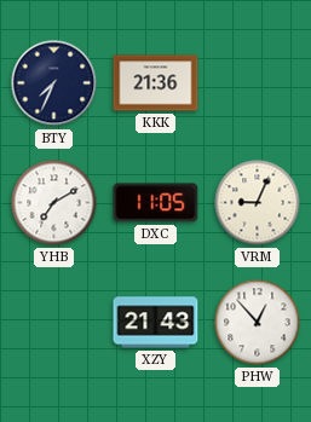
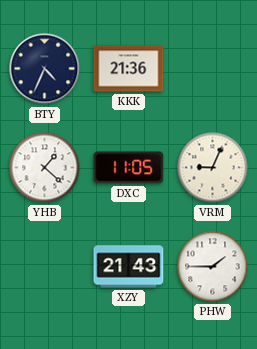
BTY: 7:34 -> 4:34
YHB: 7:10 -> 1:22
PHW: 12:53 -> 1:45
